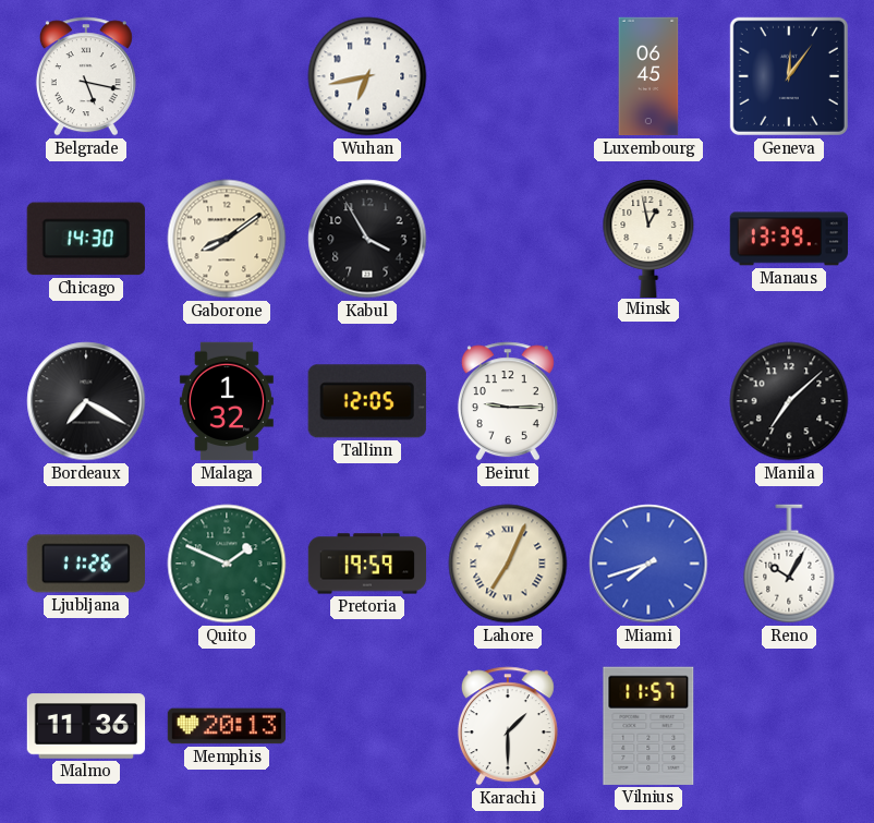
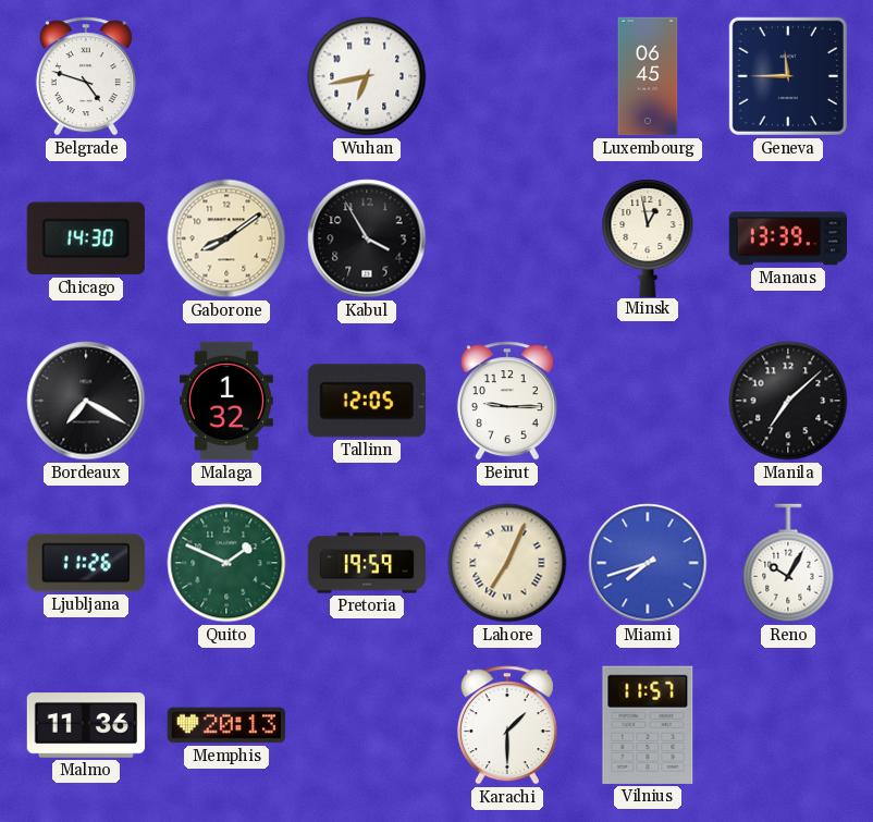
Belgrade: 5:17 -> 4:48
Geneva: 12:06 -> 11:45
